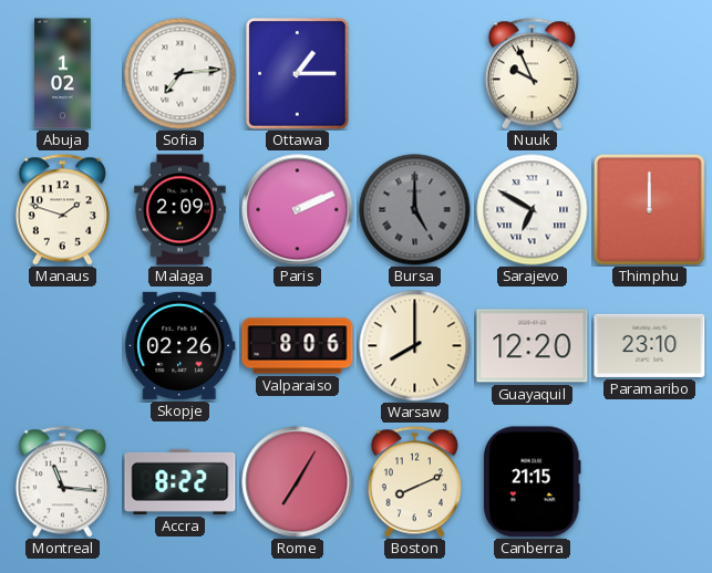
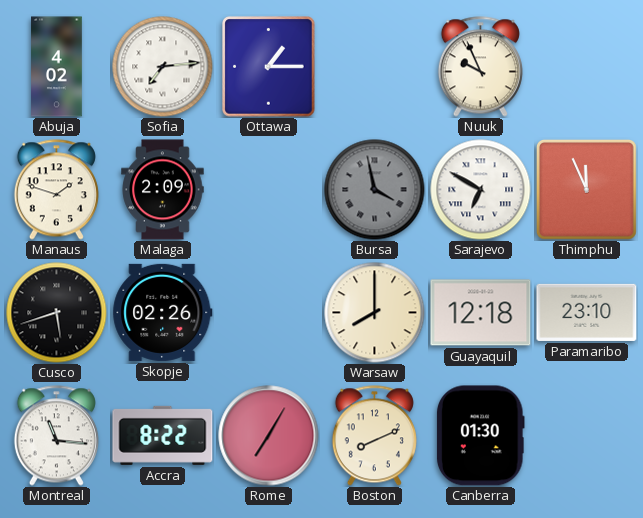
Abuja: 1:02 -> 4:02
Paris: 2:11 -> none
Bursa: 5:00 -> 3:58
Thimphu: 12:00 -> 11:56
Cusco: none -> 5:42
Valparaiso: 8:06 -> none
Guayaquil: 12:20 -> 12:18
Canberra: 21:15 -> 01:30
